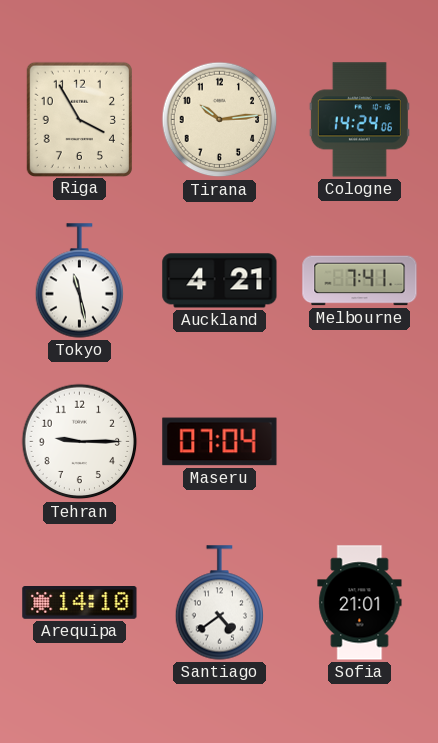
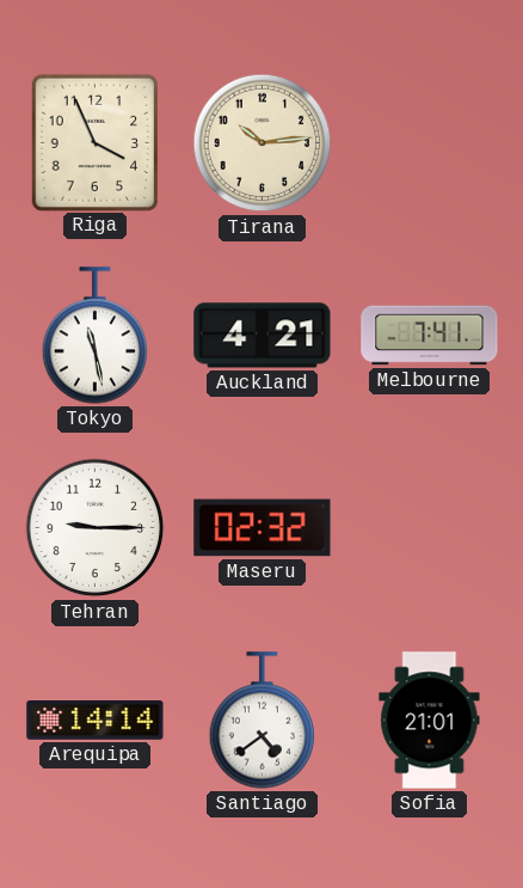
Riga: 3:55 -> 3:56
Cologne: 14:24 -> none
Maseru: 07:04 -> 02:32
Arequipa: 14:10 -> 14:14
